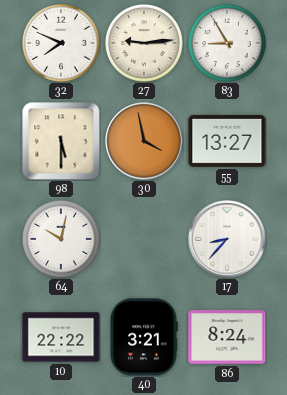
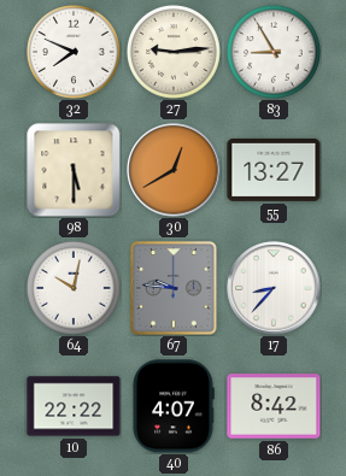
30: 3:58 -> 12:40
67: none -> 9:46
40: 3:21 -> 4:07
86: 8:24 -> 8:42
